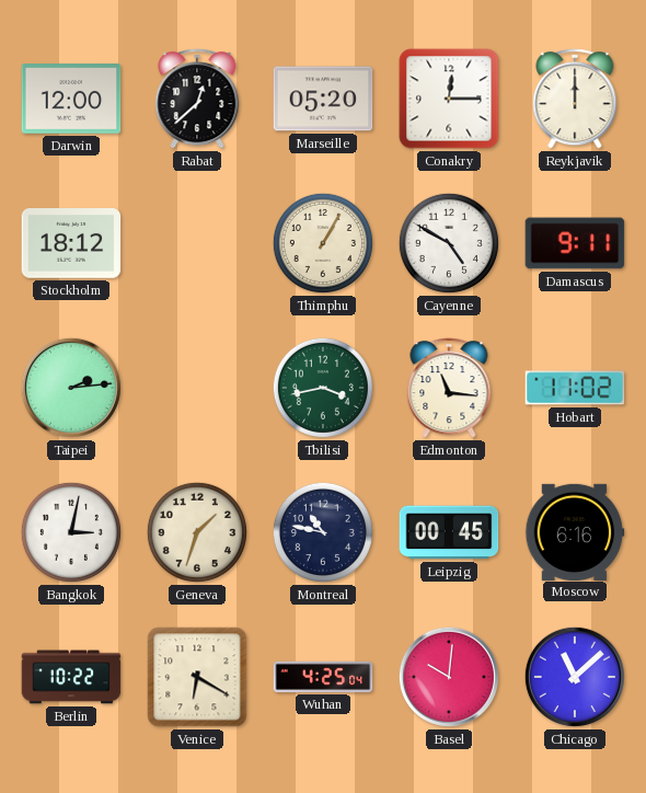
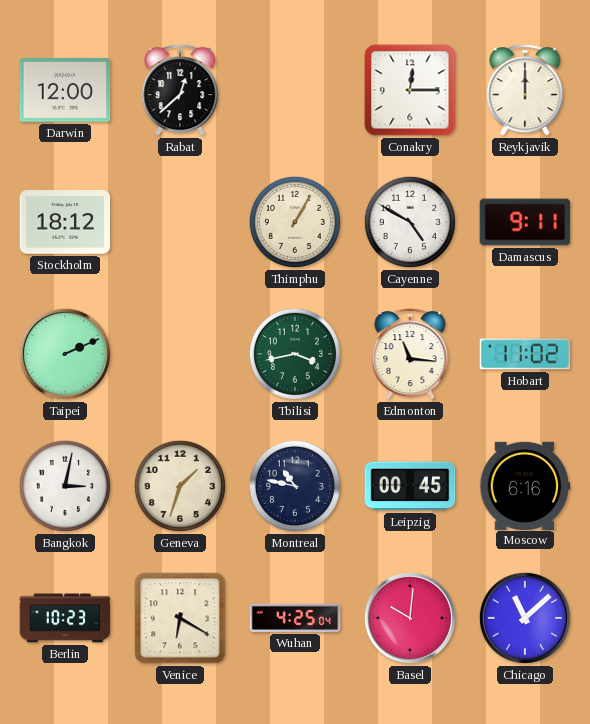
Marseille: 05:20 -> none
Taipei: 2:14 -> 2:11
Berlin: 10:22 -> 10:23
